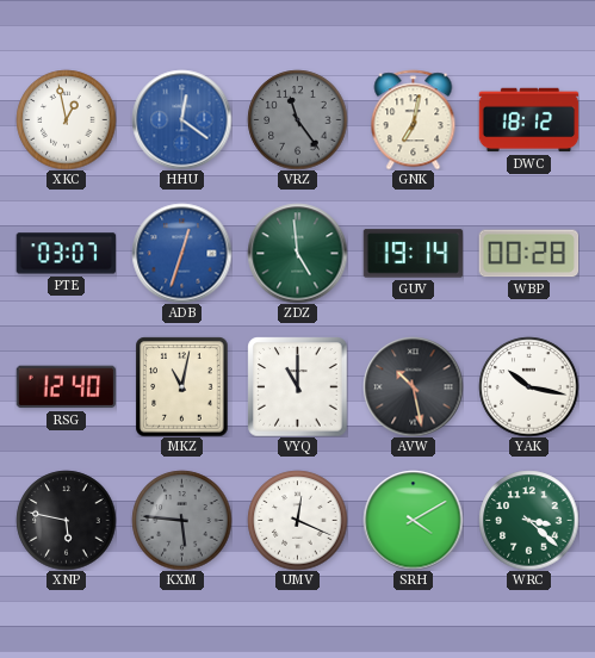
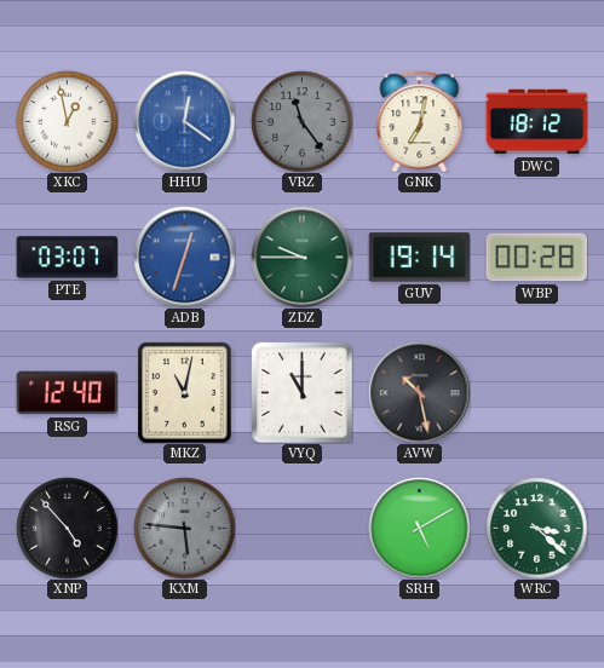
ZDZ: 4:59 -> 9:45
YAK: 10:17 -> none
XNP: 5:47 -> 4:53
UMV: 12:19 -> none
SRH: 4:10 -> 5:10
